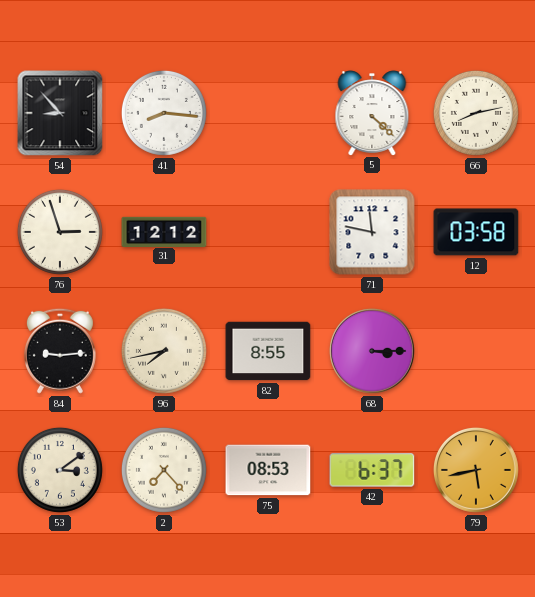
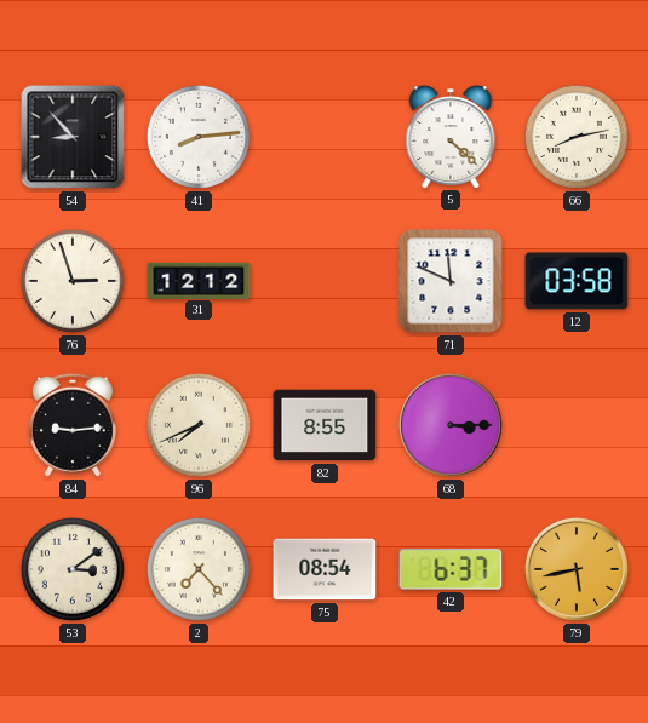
41: 8:16 -> 8:14
71: 11:47 -> 11:49
96: 7:43 -> 7:41
75: 08:53 -> 08:54
